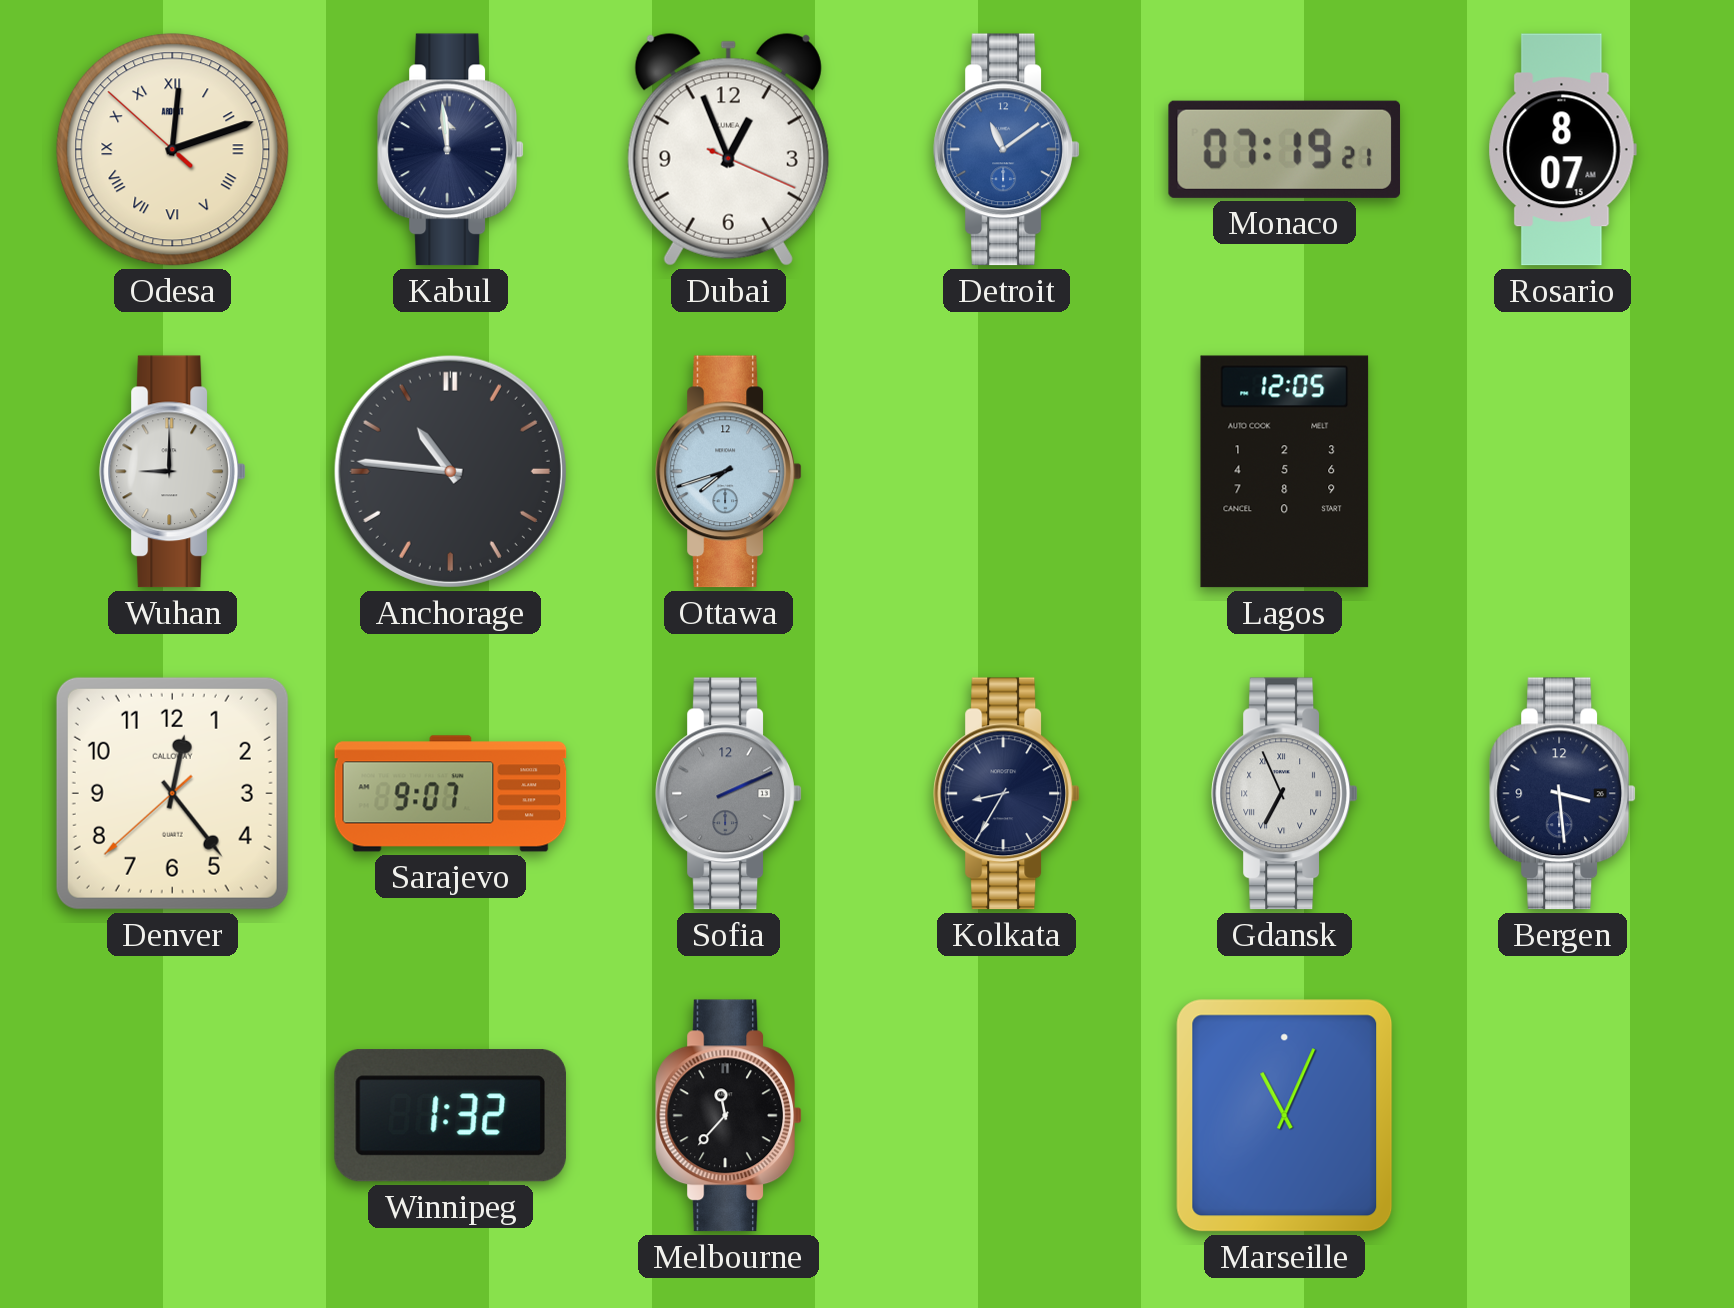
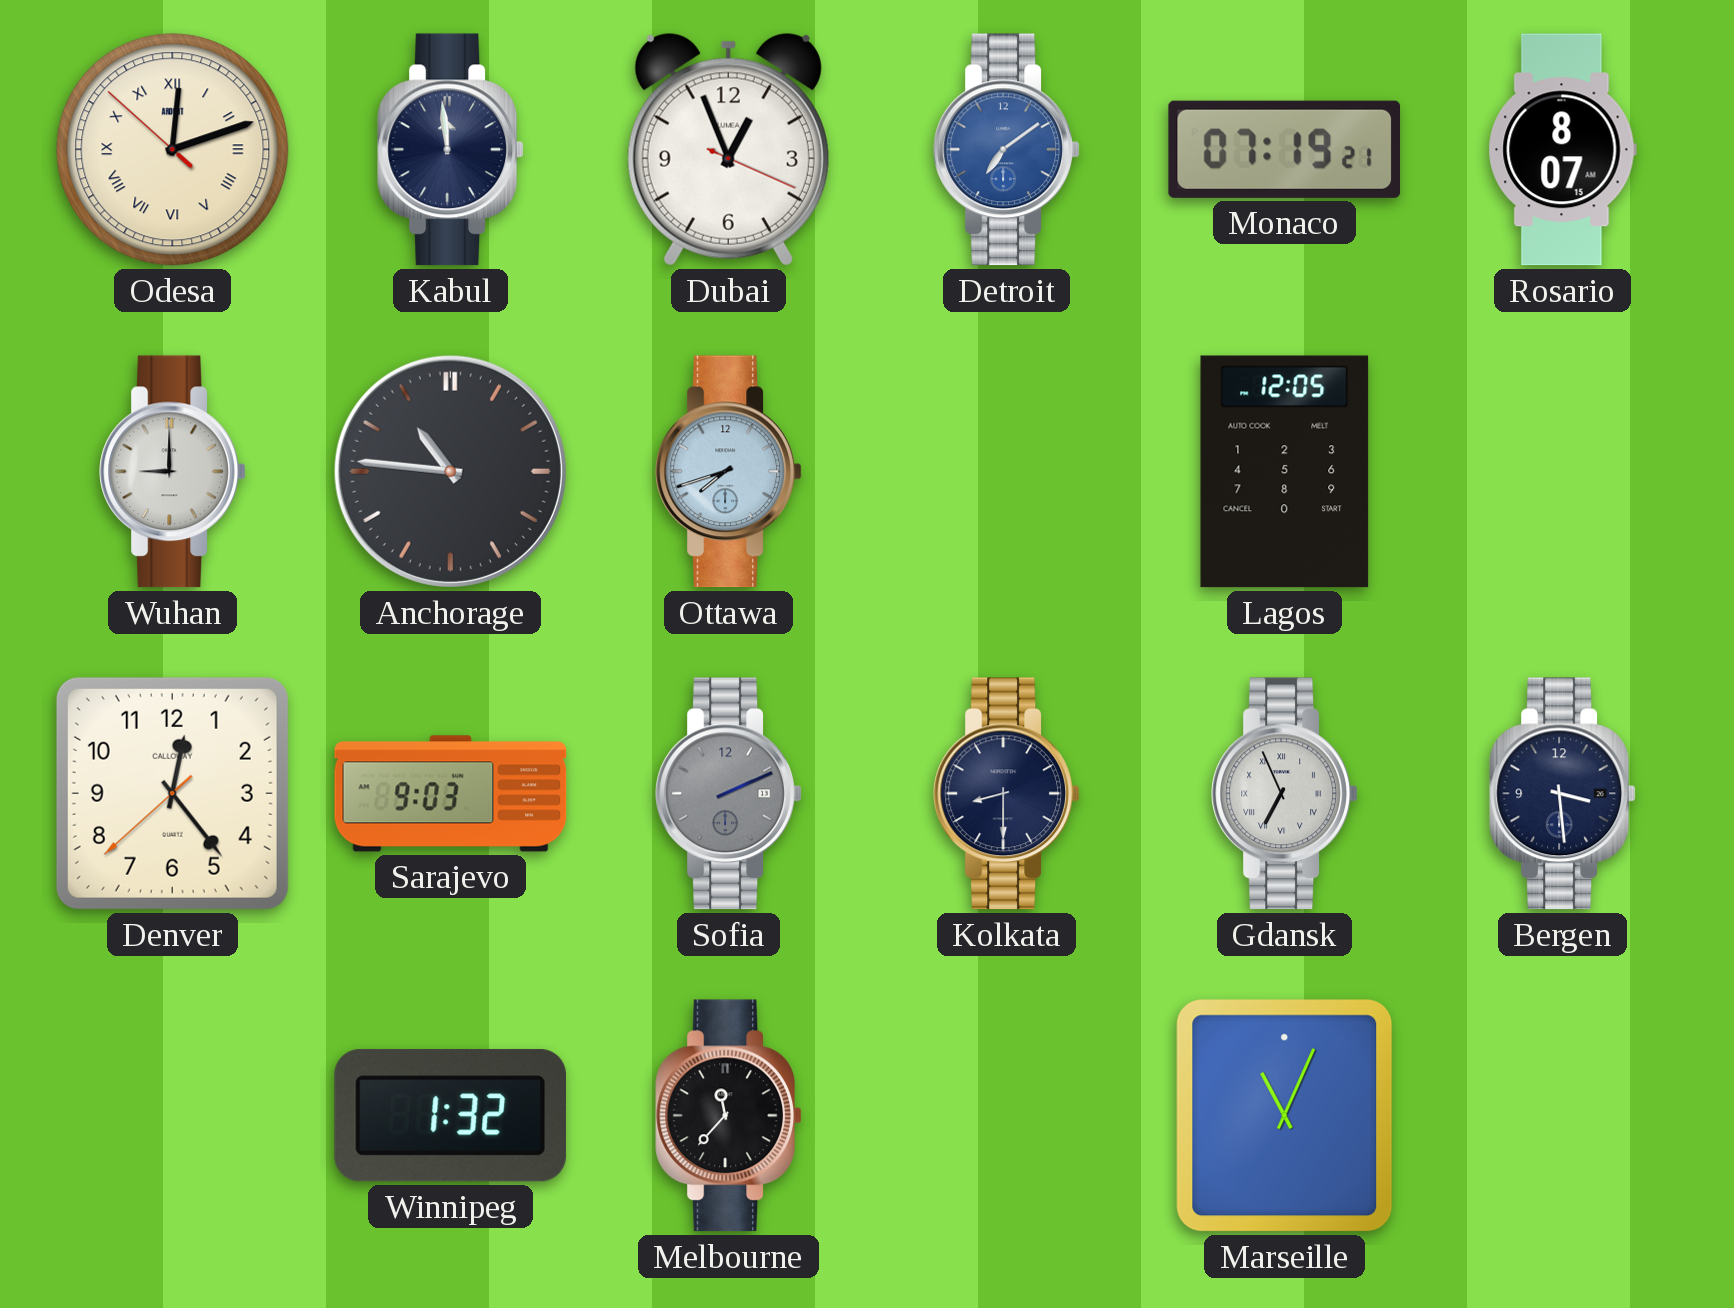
Detroit: 11:09 -> 7:09
Sarajevo: 9:07 -> 9:03
Kolkata: 8:35 -> 8:30
